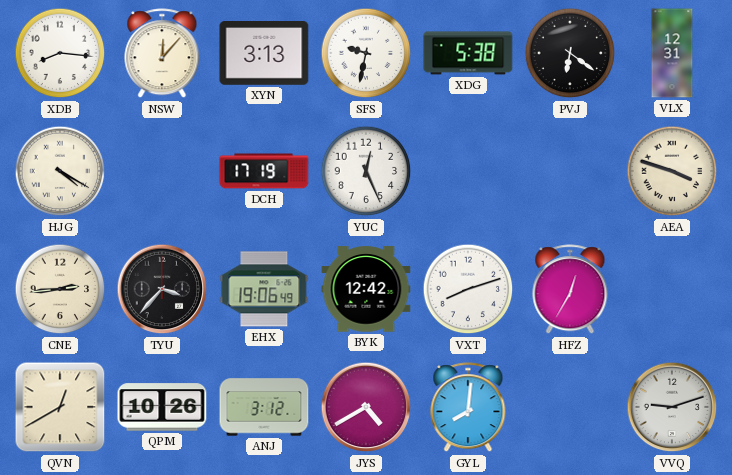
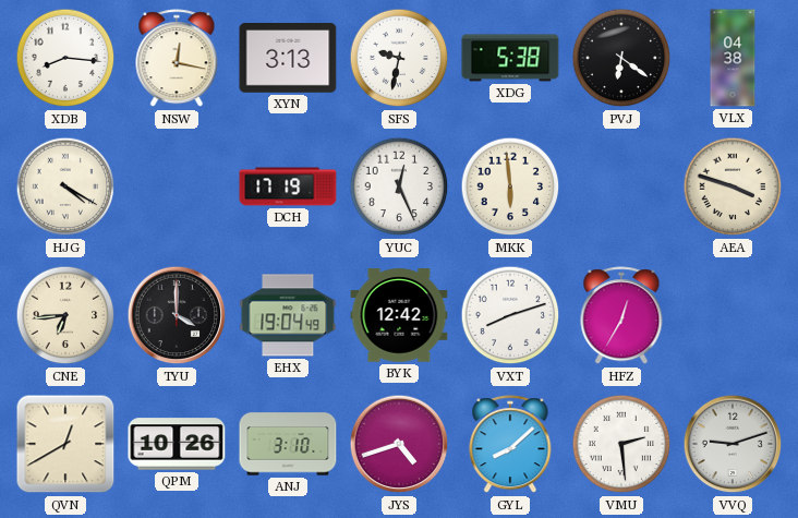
NSW: 12:07 -> 12:17
VLX: 12:31 -> 04:38
MKK: none -> 5:59
CNE: 2:44 -> 6:44
TYU: 3:37 -> 4:00
EHX: 19:06 -> 19:04
ANJ: 3:12 -> 3:10
JYS: 4:40 -> 4:42
GYL: 8:01 -> 8:08
VMU: none -> 2:29
